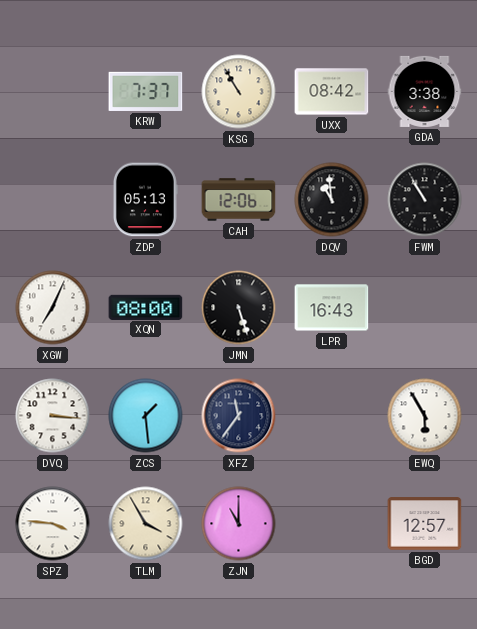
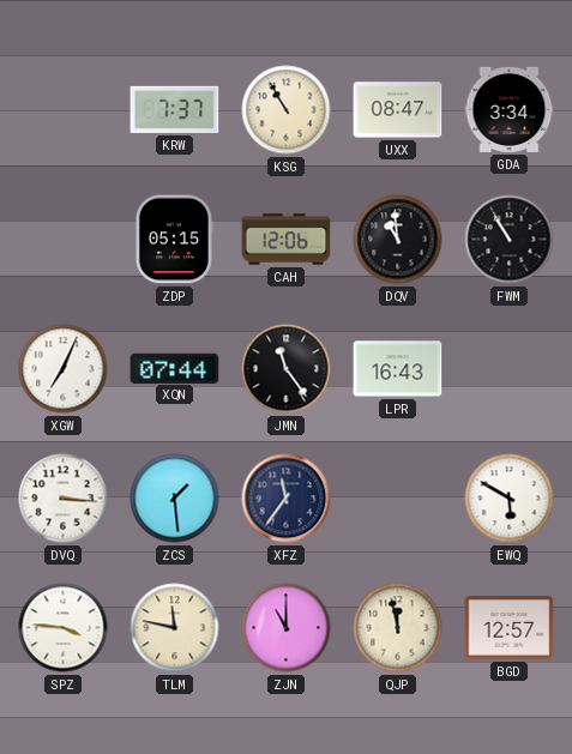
UXX: 08:42 -> 08:47
GDA: 3:38 -> 3:34
ZDP: 05:13 -> 05:15
XQN: 08:00 -> 07:44
JMN: 5:27 -> 11:24
EWQ: 5:55 -> 5:50
TLM: 3:55 -> 11:47
QJP: none -> 11:58
